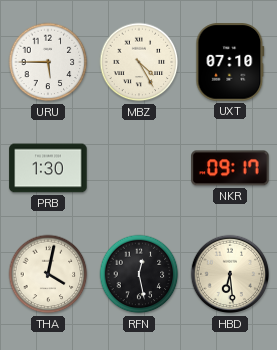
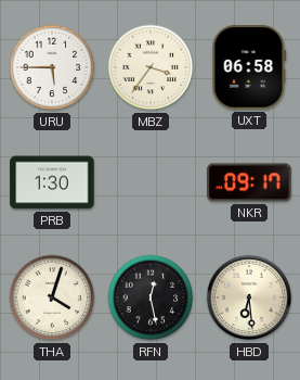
MBZ: 4:25 -> 3:36
UXT: 07:10 -> 06:58
THA: 4:02 -> 4:03
